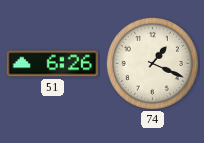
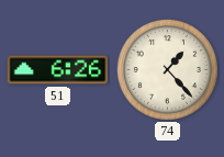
74: 1:19 -> 1:23
